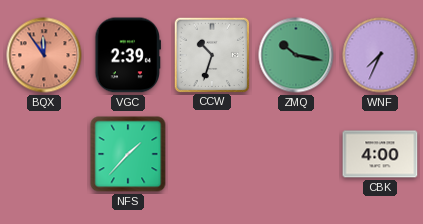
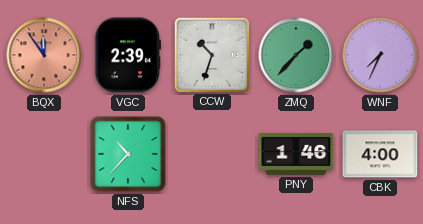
ZMQ: 10:17 -> 1:37
NFS: 1:37 -> 10:37
PNY: none -> 1:46
